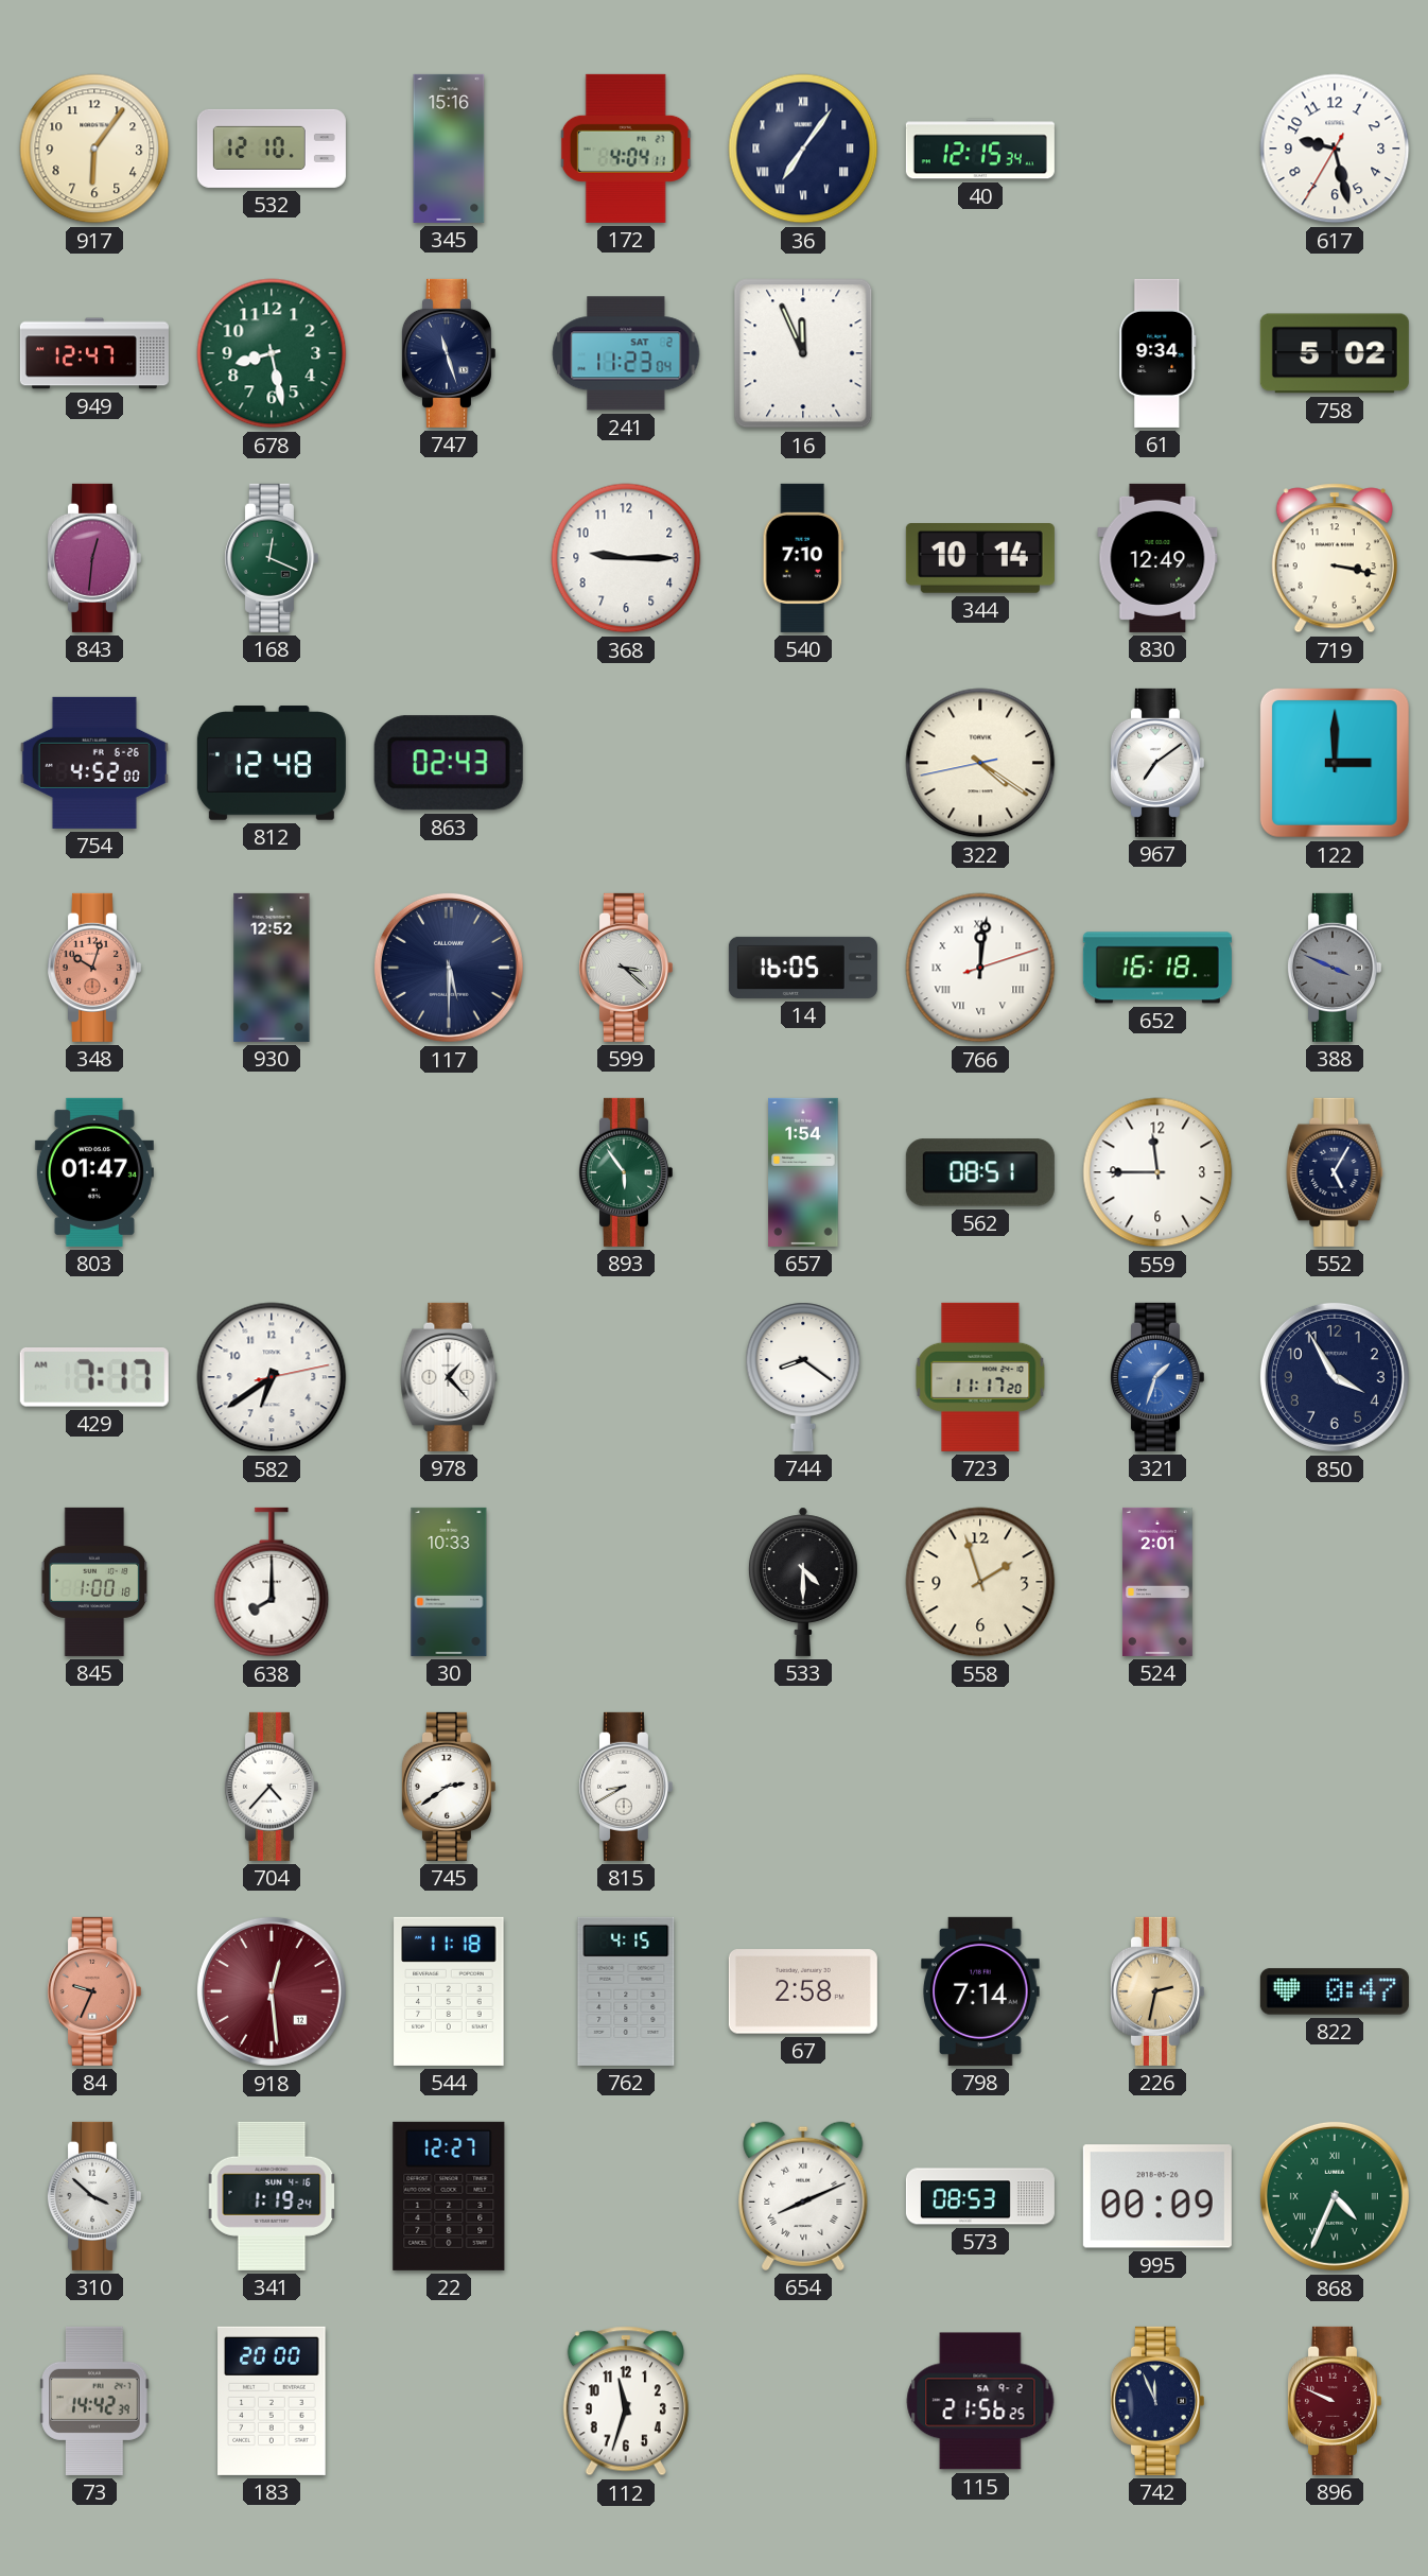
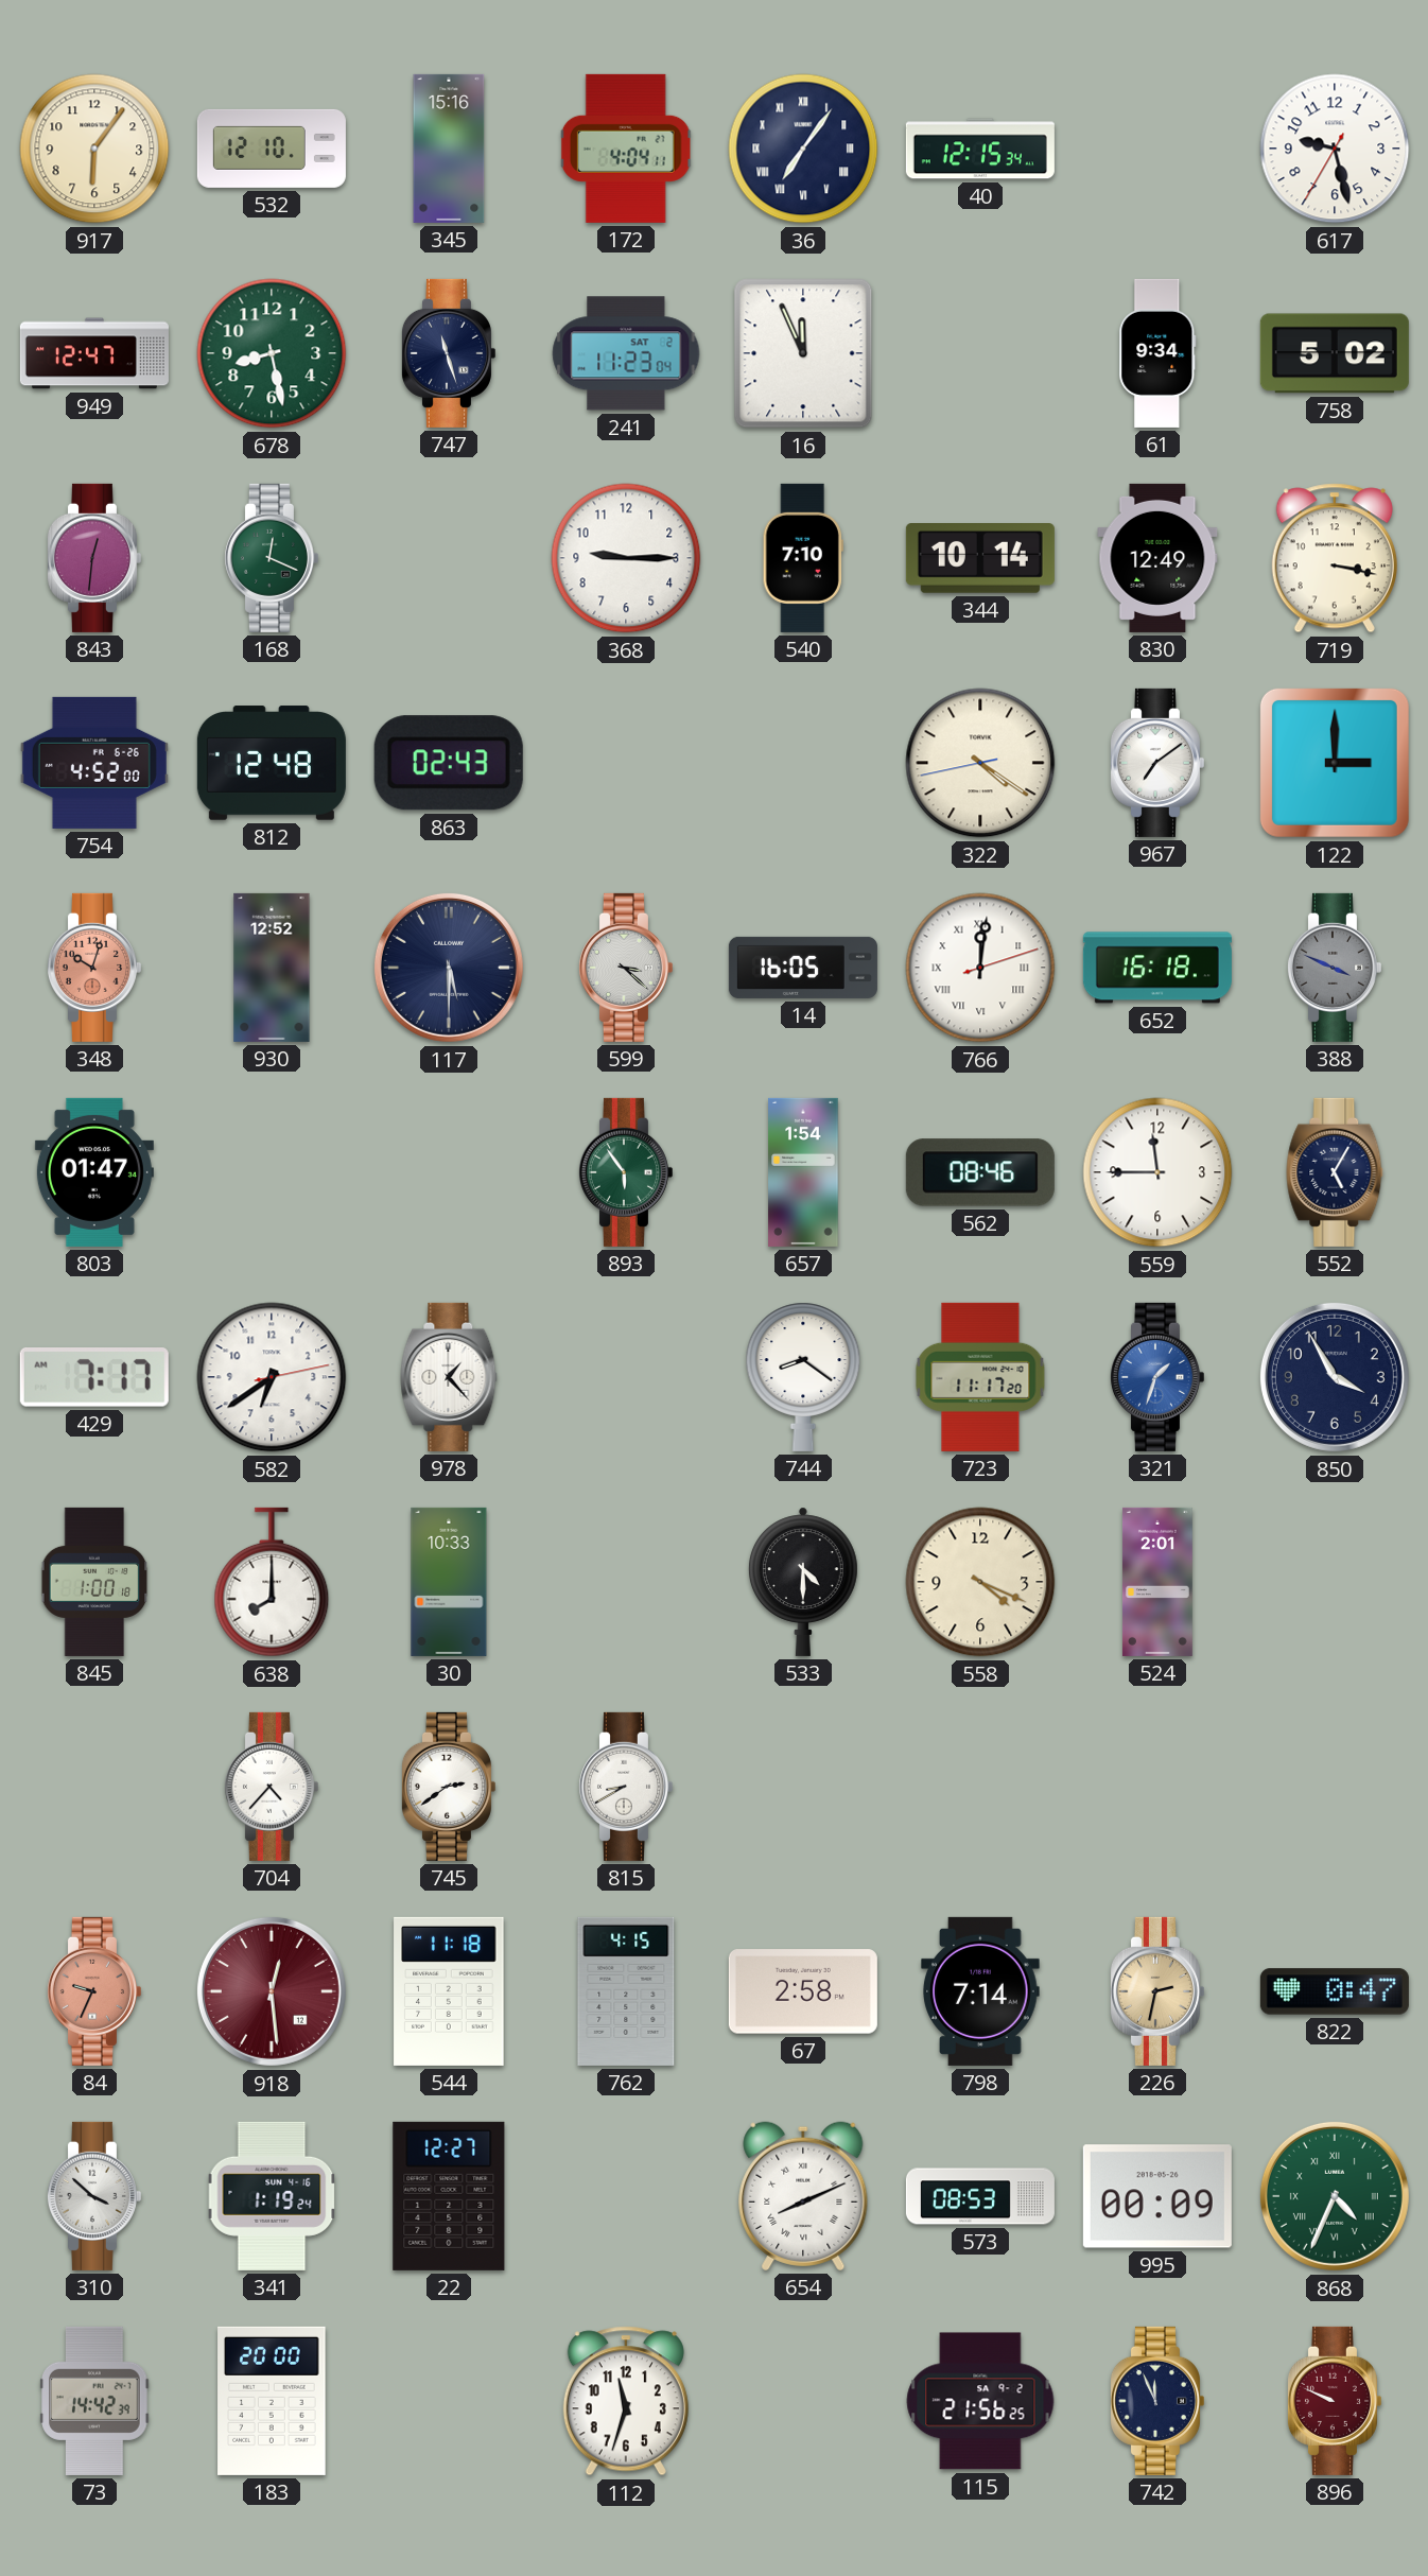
562: 08:51 -> 08:46
558: 1:57 -> 4:19
